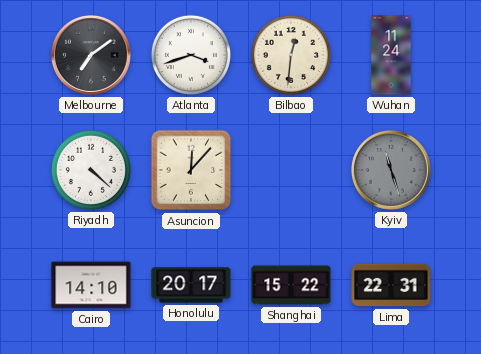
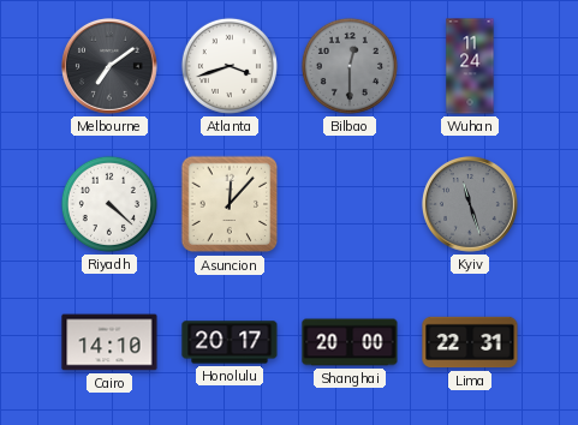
Bilbao: 12:31 -> 12:30
Bilbao dial: cream -> grey
Shanghai: 15:22 -> 20:00
